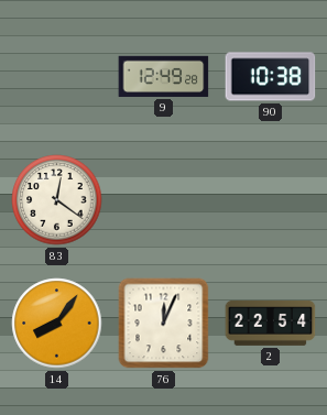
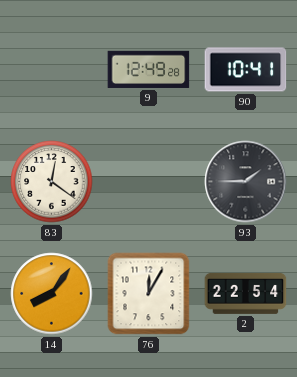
90: 10:38 -> 10:41
93: none -> 1:45
76: 12:04 -> 12:05
